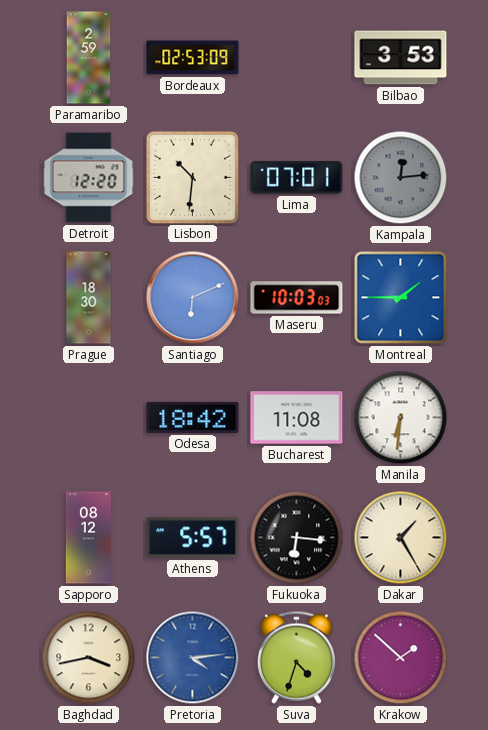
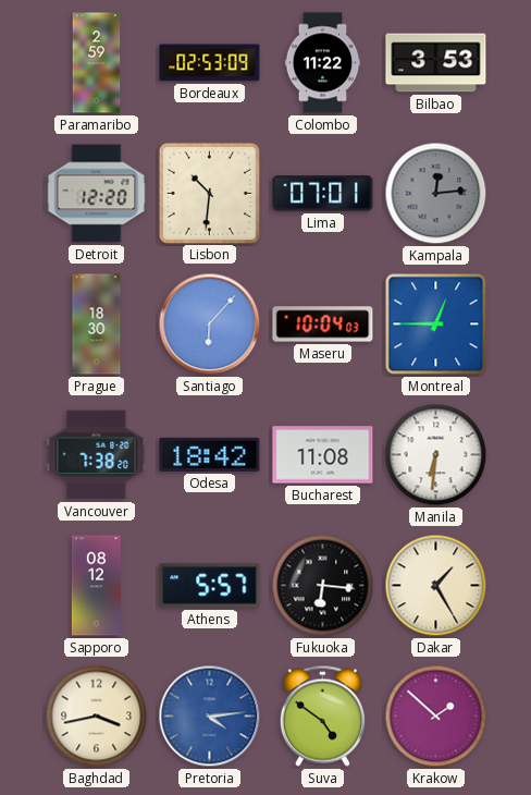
Colombo: none -> 11:22
Santiago: 6:11 -> 6:07
Maseru: 10:03 -> 10:04
Montreal: 1:45 -> 12:45
Vancouver: none -> 7:38
Suva: 4:33 -> 4:51
